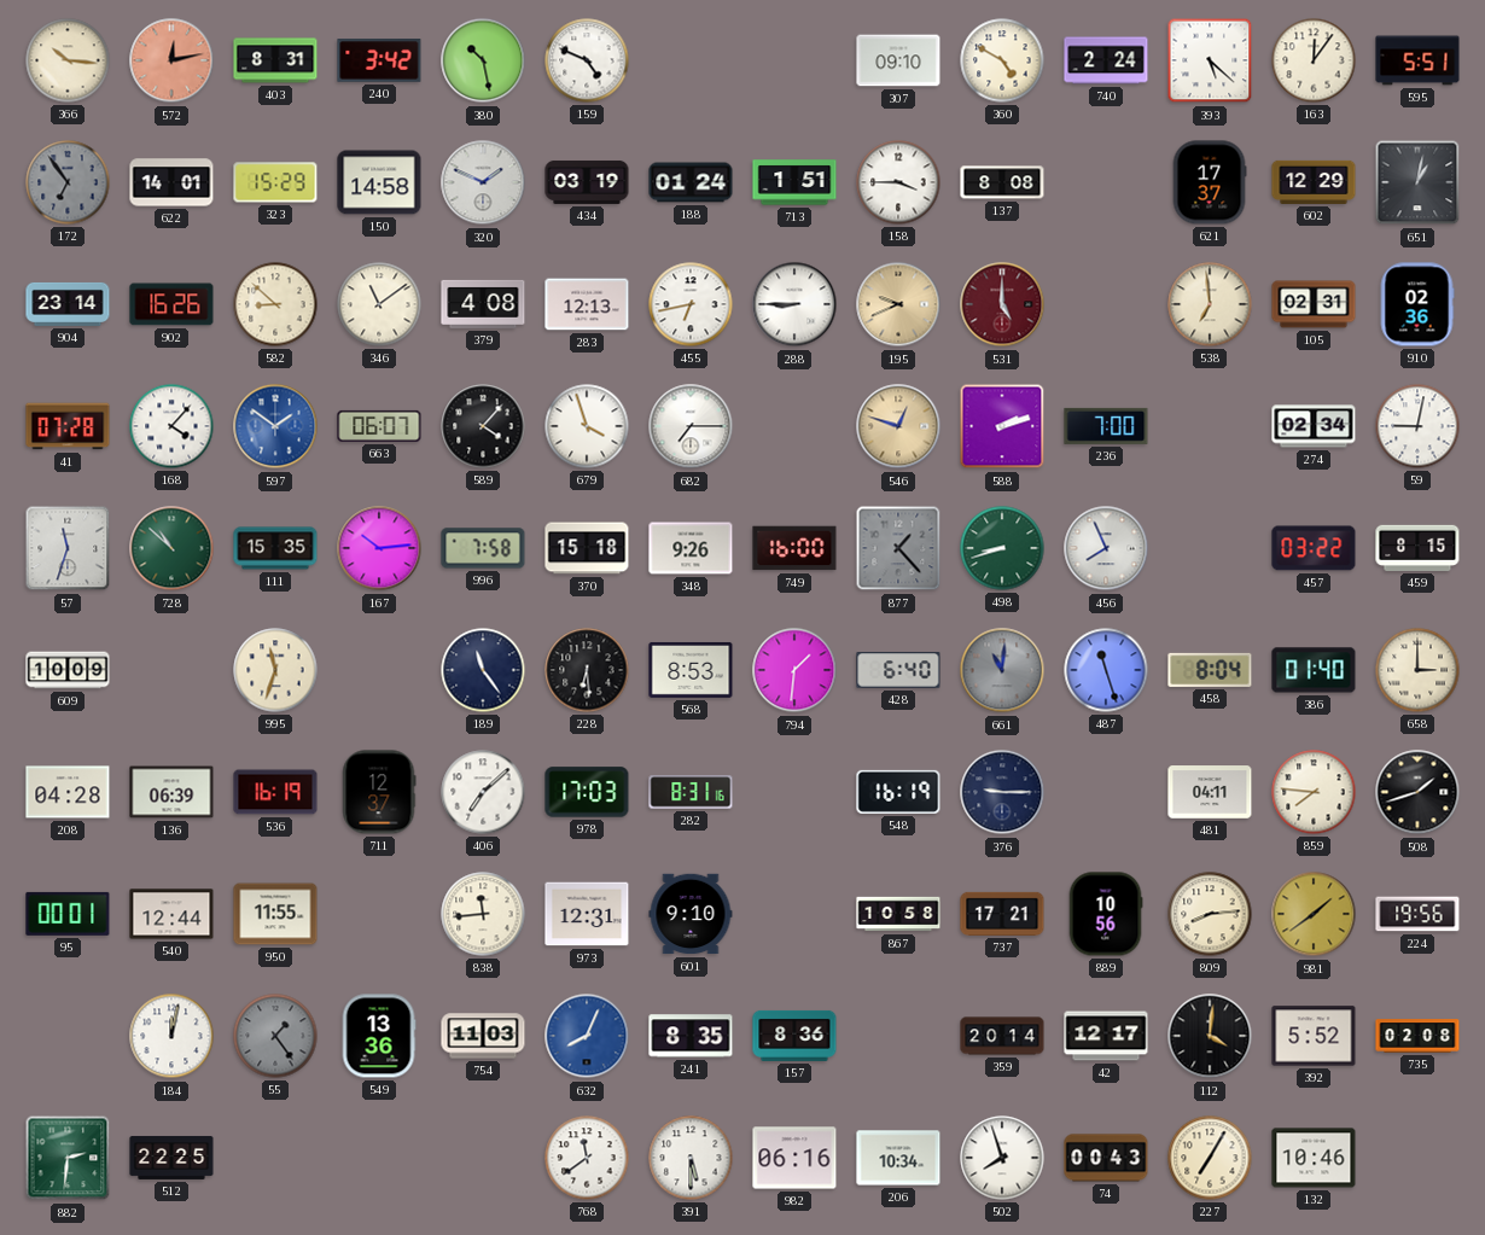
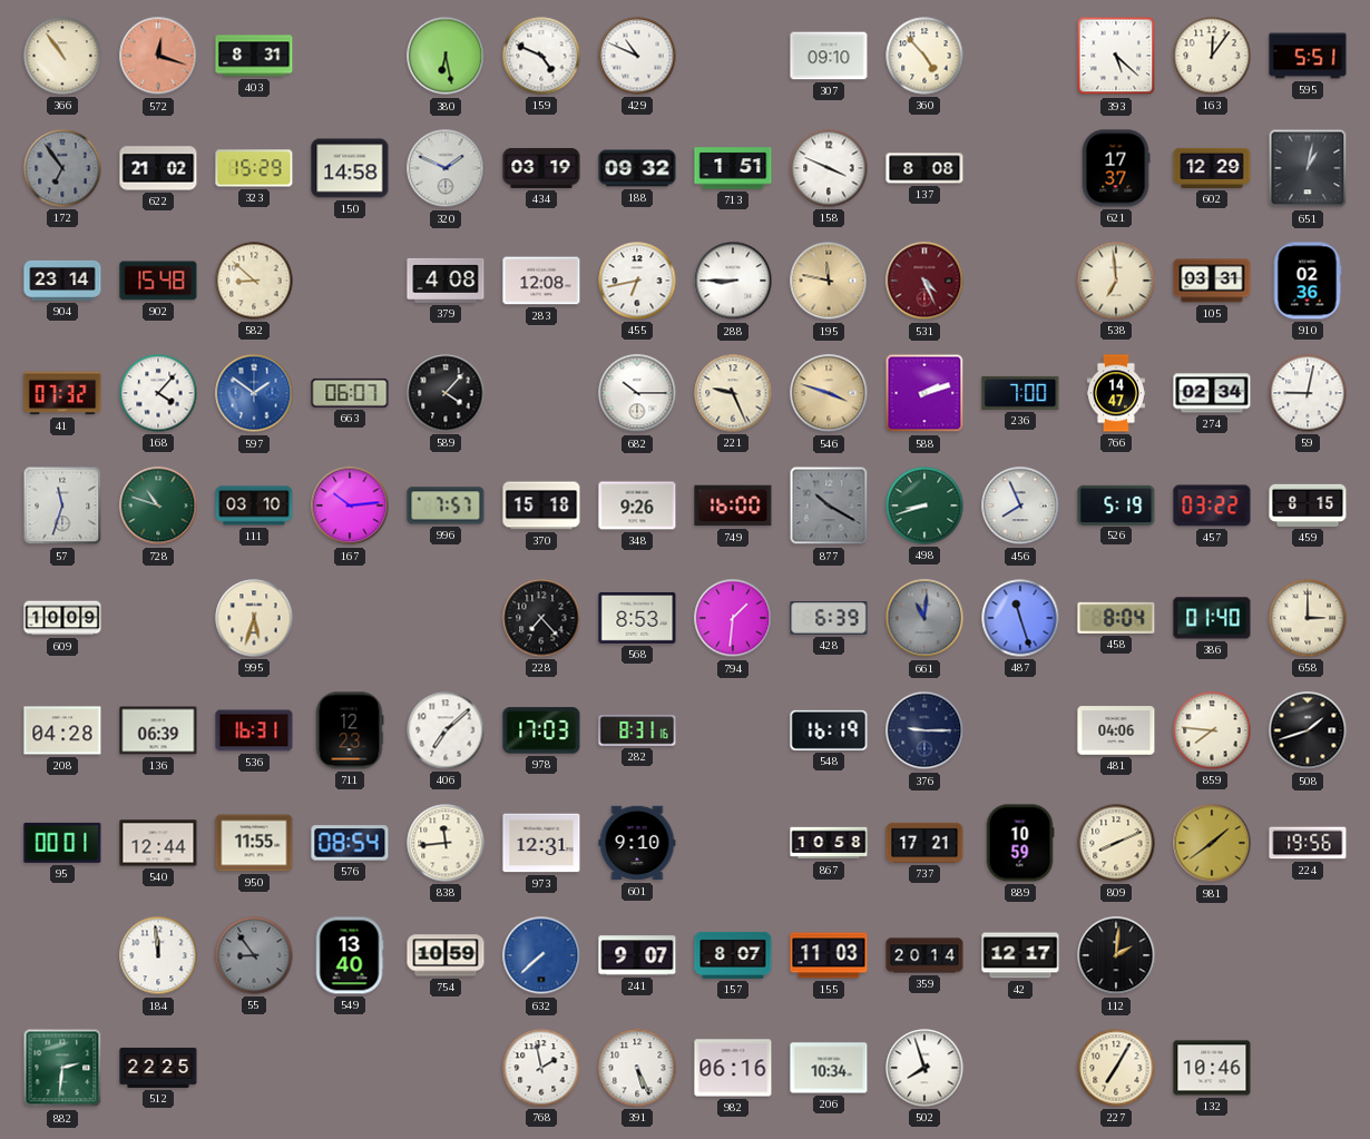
366: 10:16 -> 10:54
572: 12:13 -> 12:18
240: 3:42 -> none
380: 10:28 -> 6:28
429: none -> 10:49
360: 4:50 -> 4:53
740: 2:24 -> none
622: 14:01 -> 21:02
188: 01:24 -> 09:32
158: 3:45 -> 3:49
902: 16:26 -> 15:48
346: 11:09 -> none
283: 12:13 -> 12:08
195: 9:41 -> 11:47
531: 5:00 -> 4:26
105: 02:31 -> 03:31
41: 07:28 -> 07:32
679: 3:57 -> none
682: 7:15 -> 10:15
221: none -> 9:26
546: 12:48 -> 3:48
766: none -> 14:47
728: 10:52 -> 10:48
111: 15:35 -> 03:10
996: 7:58 -> 7:57
877: 1:23 -> 10:20
526: none -> 5:19
995: 11:33 -> 5:33
189: 11:24 -> none
228: 6:29 -> 7:23
428: 6:40 -> 6:39
536: 16:19 -> 16:31
711: 12:37 -> 12:23
481: 04:11 -> 04:06
576: none -> 08:54
889: 10:56 -> 10:59
809: 8:14 -> 8:11
184: 12:02 -> 11:59
55: 1:24 -> 8:54
549: 13:36 -> 13:40
754: 11:03 -> 10:59
632: 8:04 -> 7:38
241: 8:35 -> 9:07
157: 8:36 -> 8:07
155: none -> 11:03
112: 4:01 -> 2:01
392: 5:52 -> none
735: 02:08 -> none
768: 11:39 -> 1:58
391: 5:30 -> 5:26
74: 00:43 -> none
